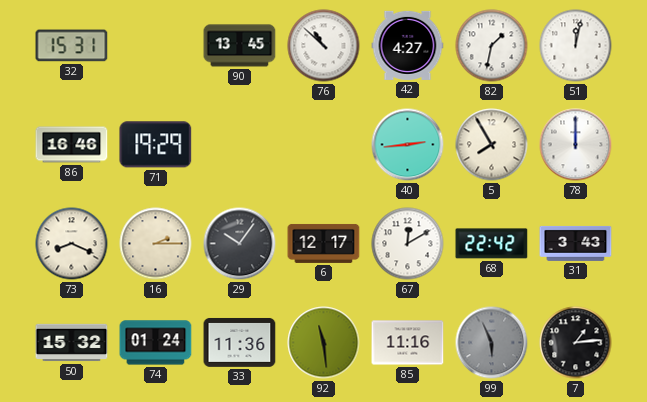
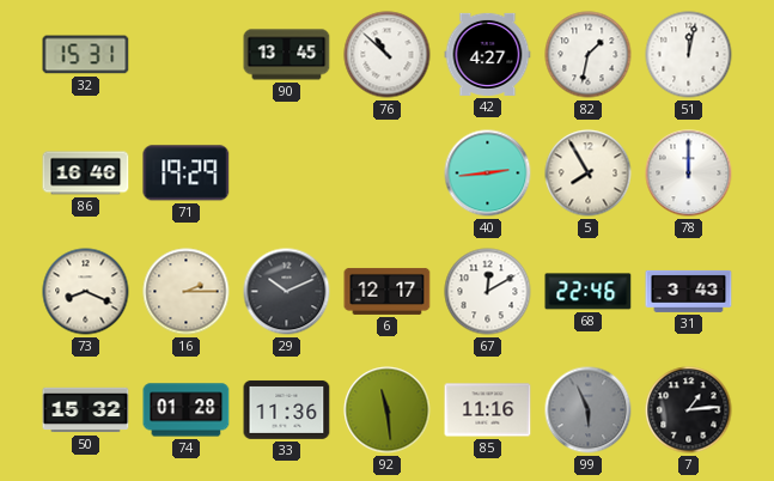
29: 10:06 -> 10:11
68: 22:42 -> 22:46
74: 01:24 -> 01:28
